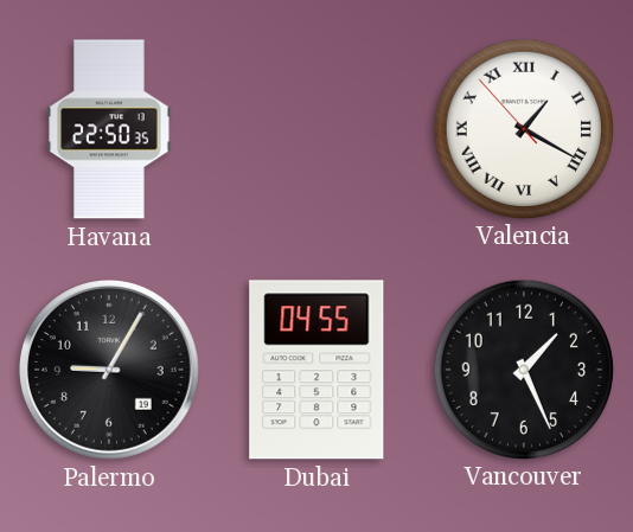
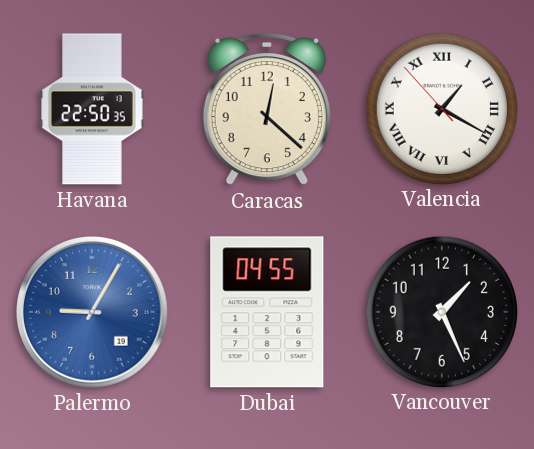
Caracas: none -> 12:22
Palermo dial: black -> blue
